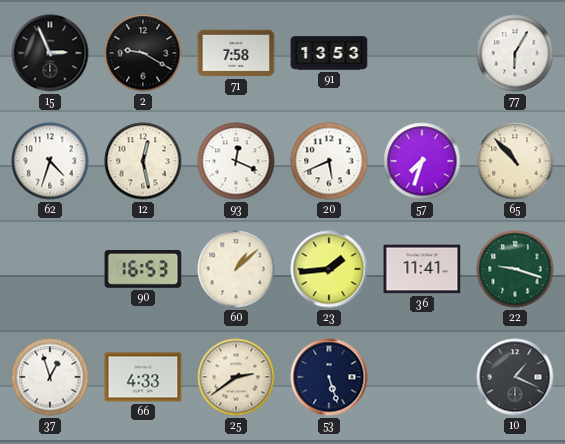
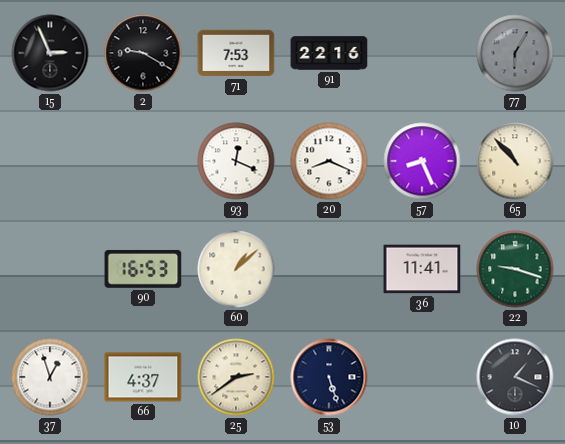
71: 7:58 -> 7:53
91: 13:53 -> 22:16
77 dial: white -> grey
62: 4:33 -> none
12: 12:28 -> none
20: 5:41 -> 8:19
57: 7:33 -> 8:26
23: 1:44 -> none
66: 4:33 -> 4:37
